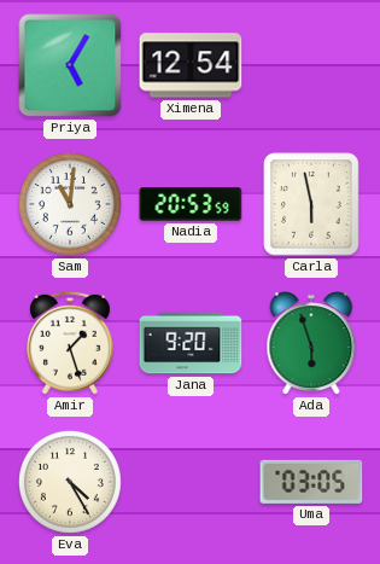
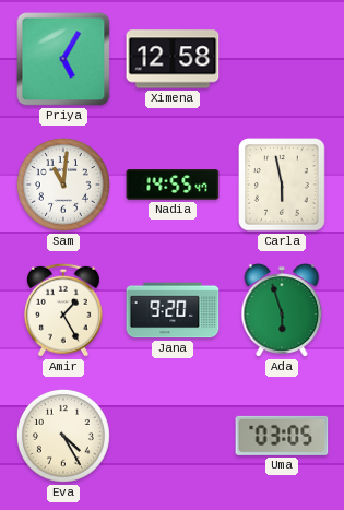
Ximena: 12:54 -> 12:58
Nadia: 20:53 -> 14:55
Amir: 1:27 -> 1:25
